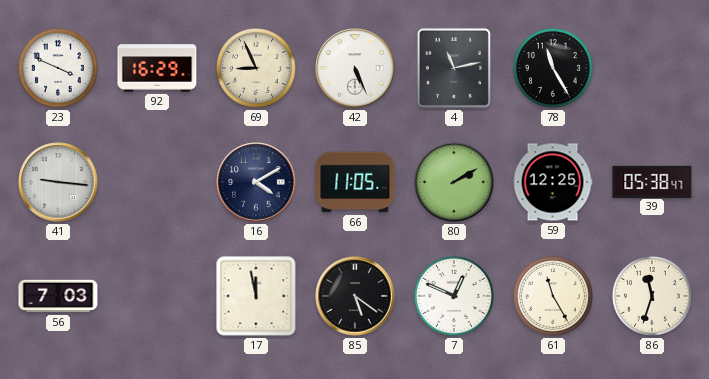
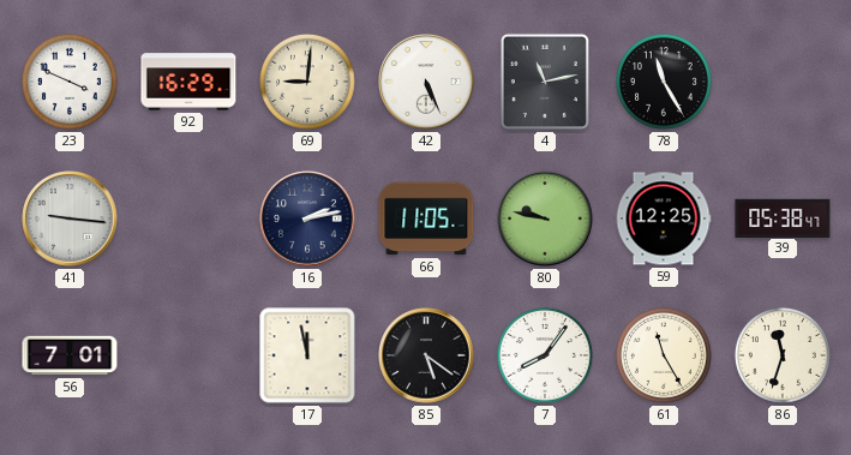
69: 8:56 -> 9:01
16: 4:10 -> 2:13
80: 2:10 -> 9:47
56: 7:03 -> 7:01
7: 12:49 -> 8:06
